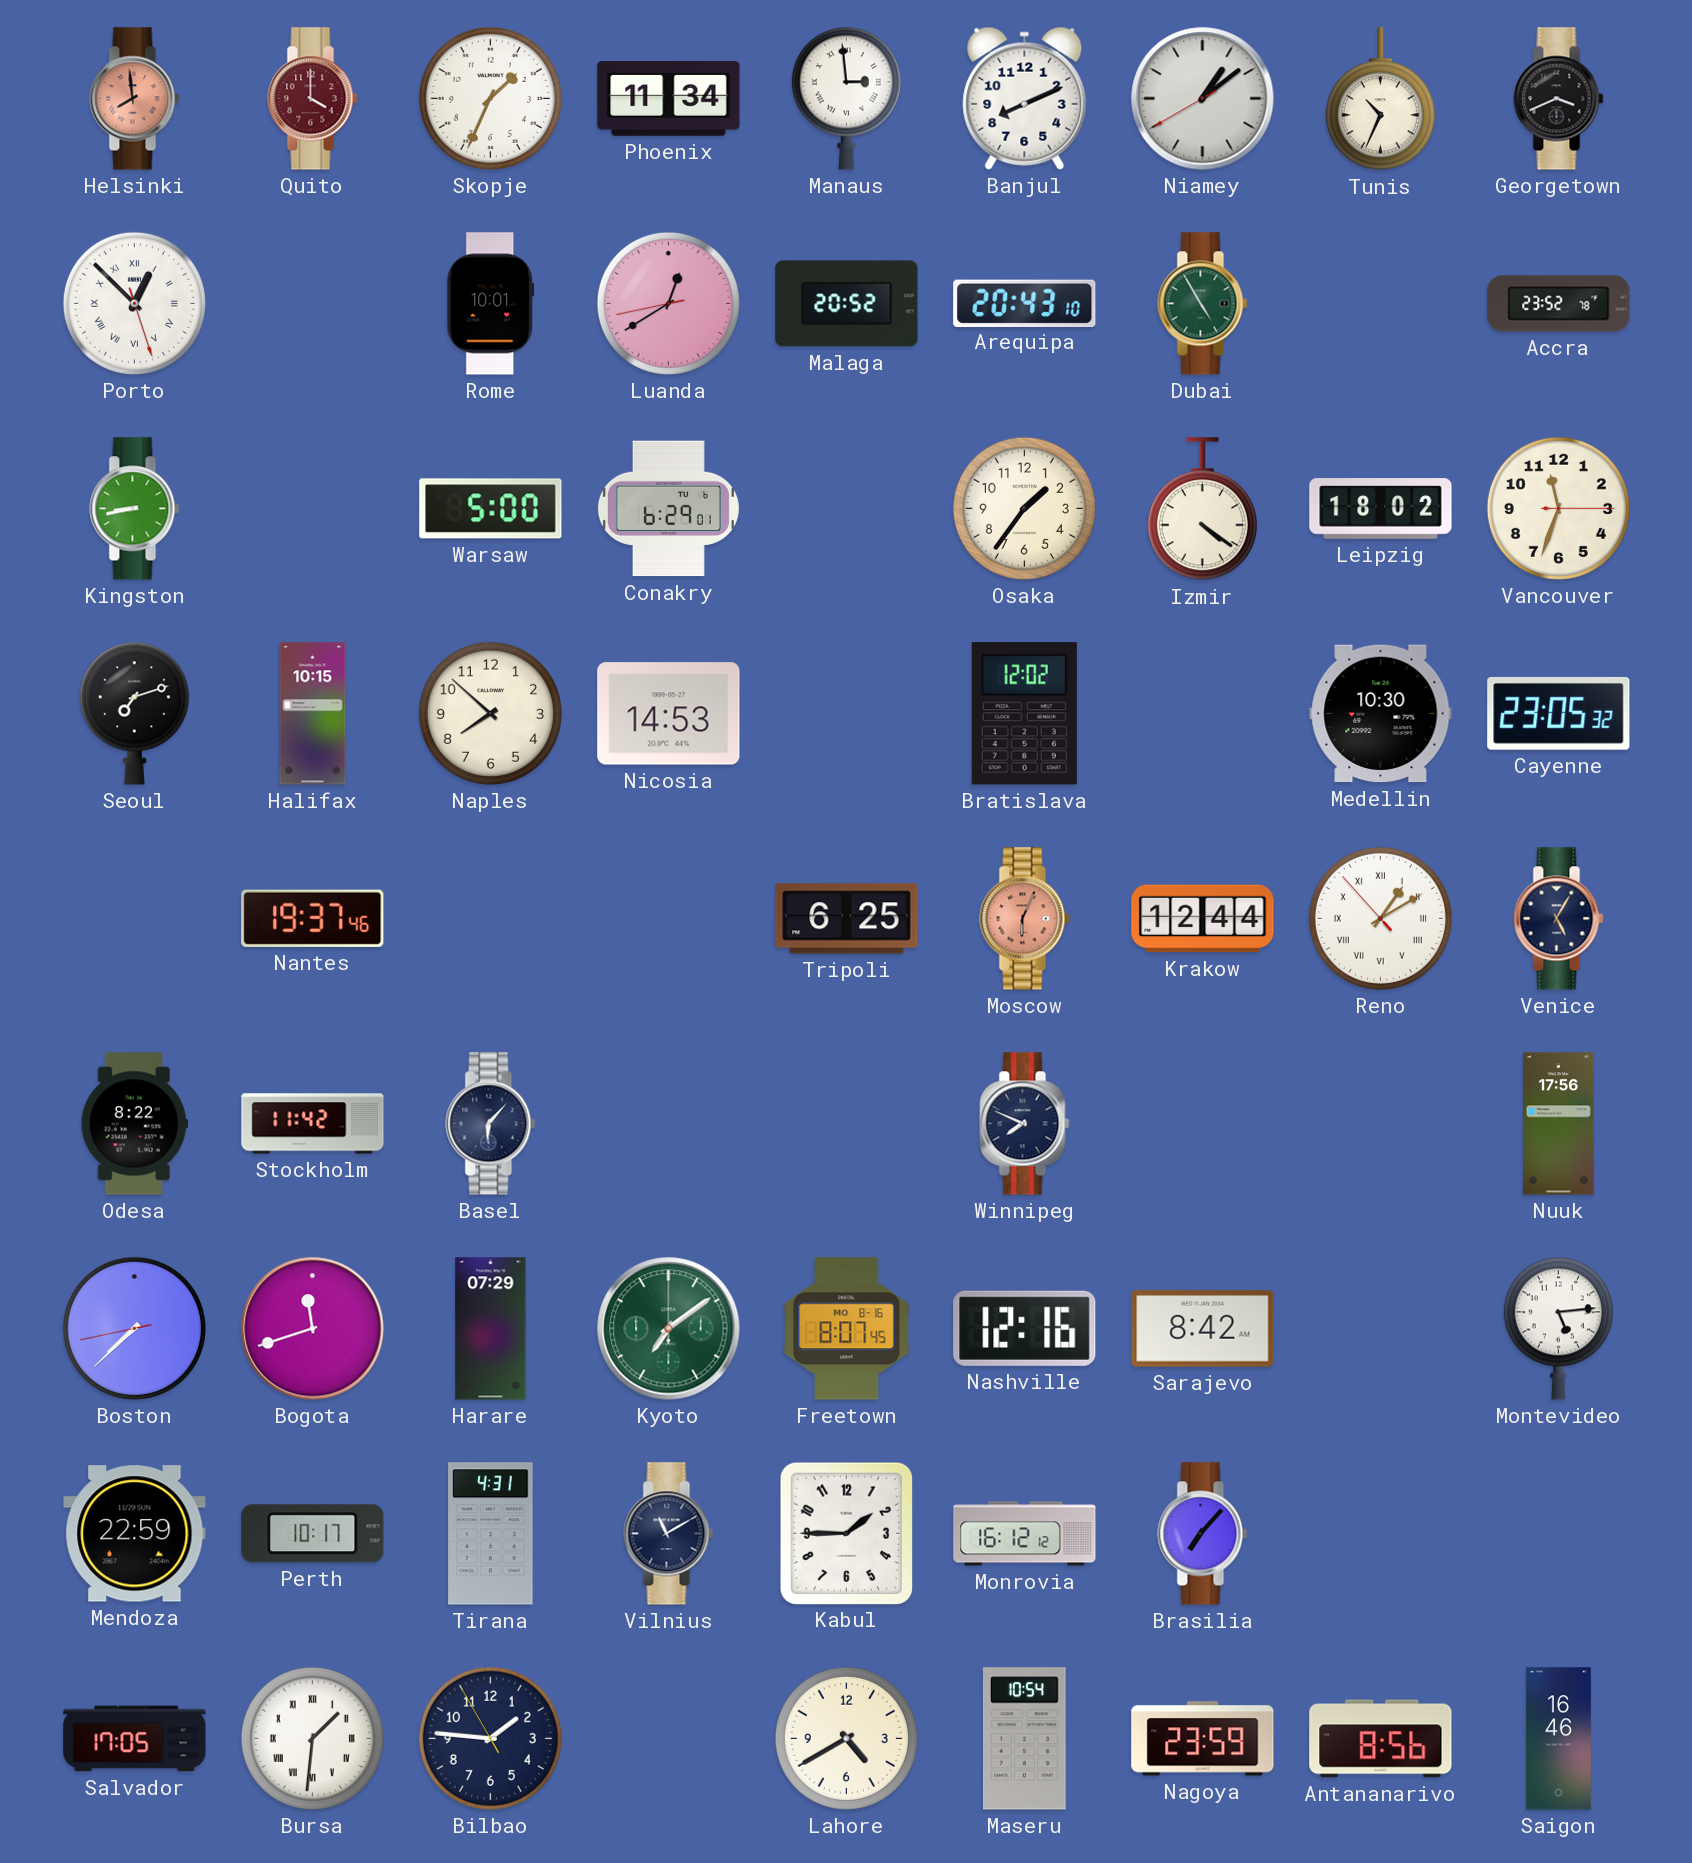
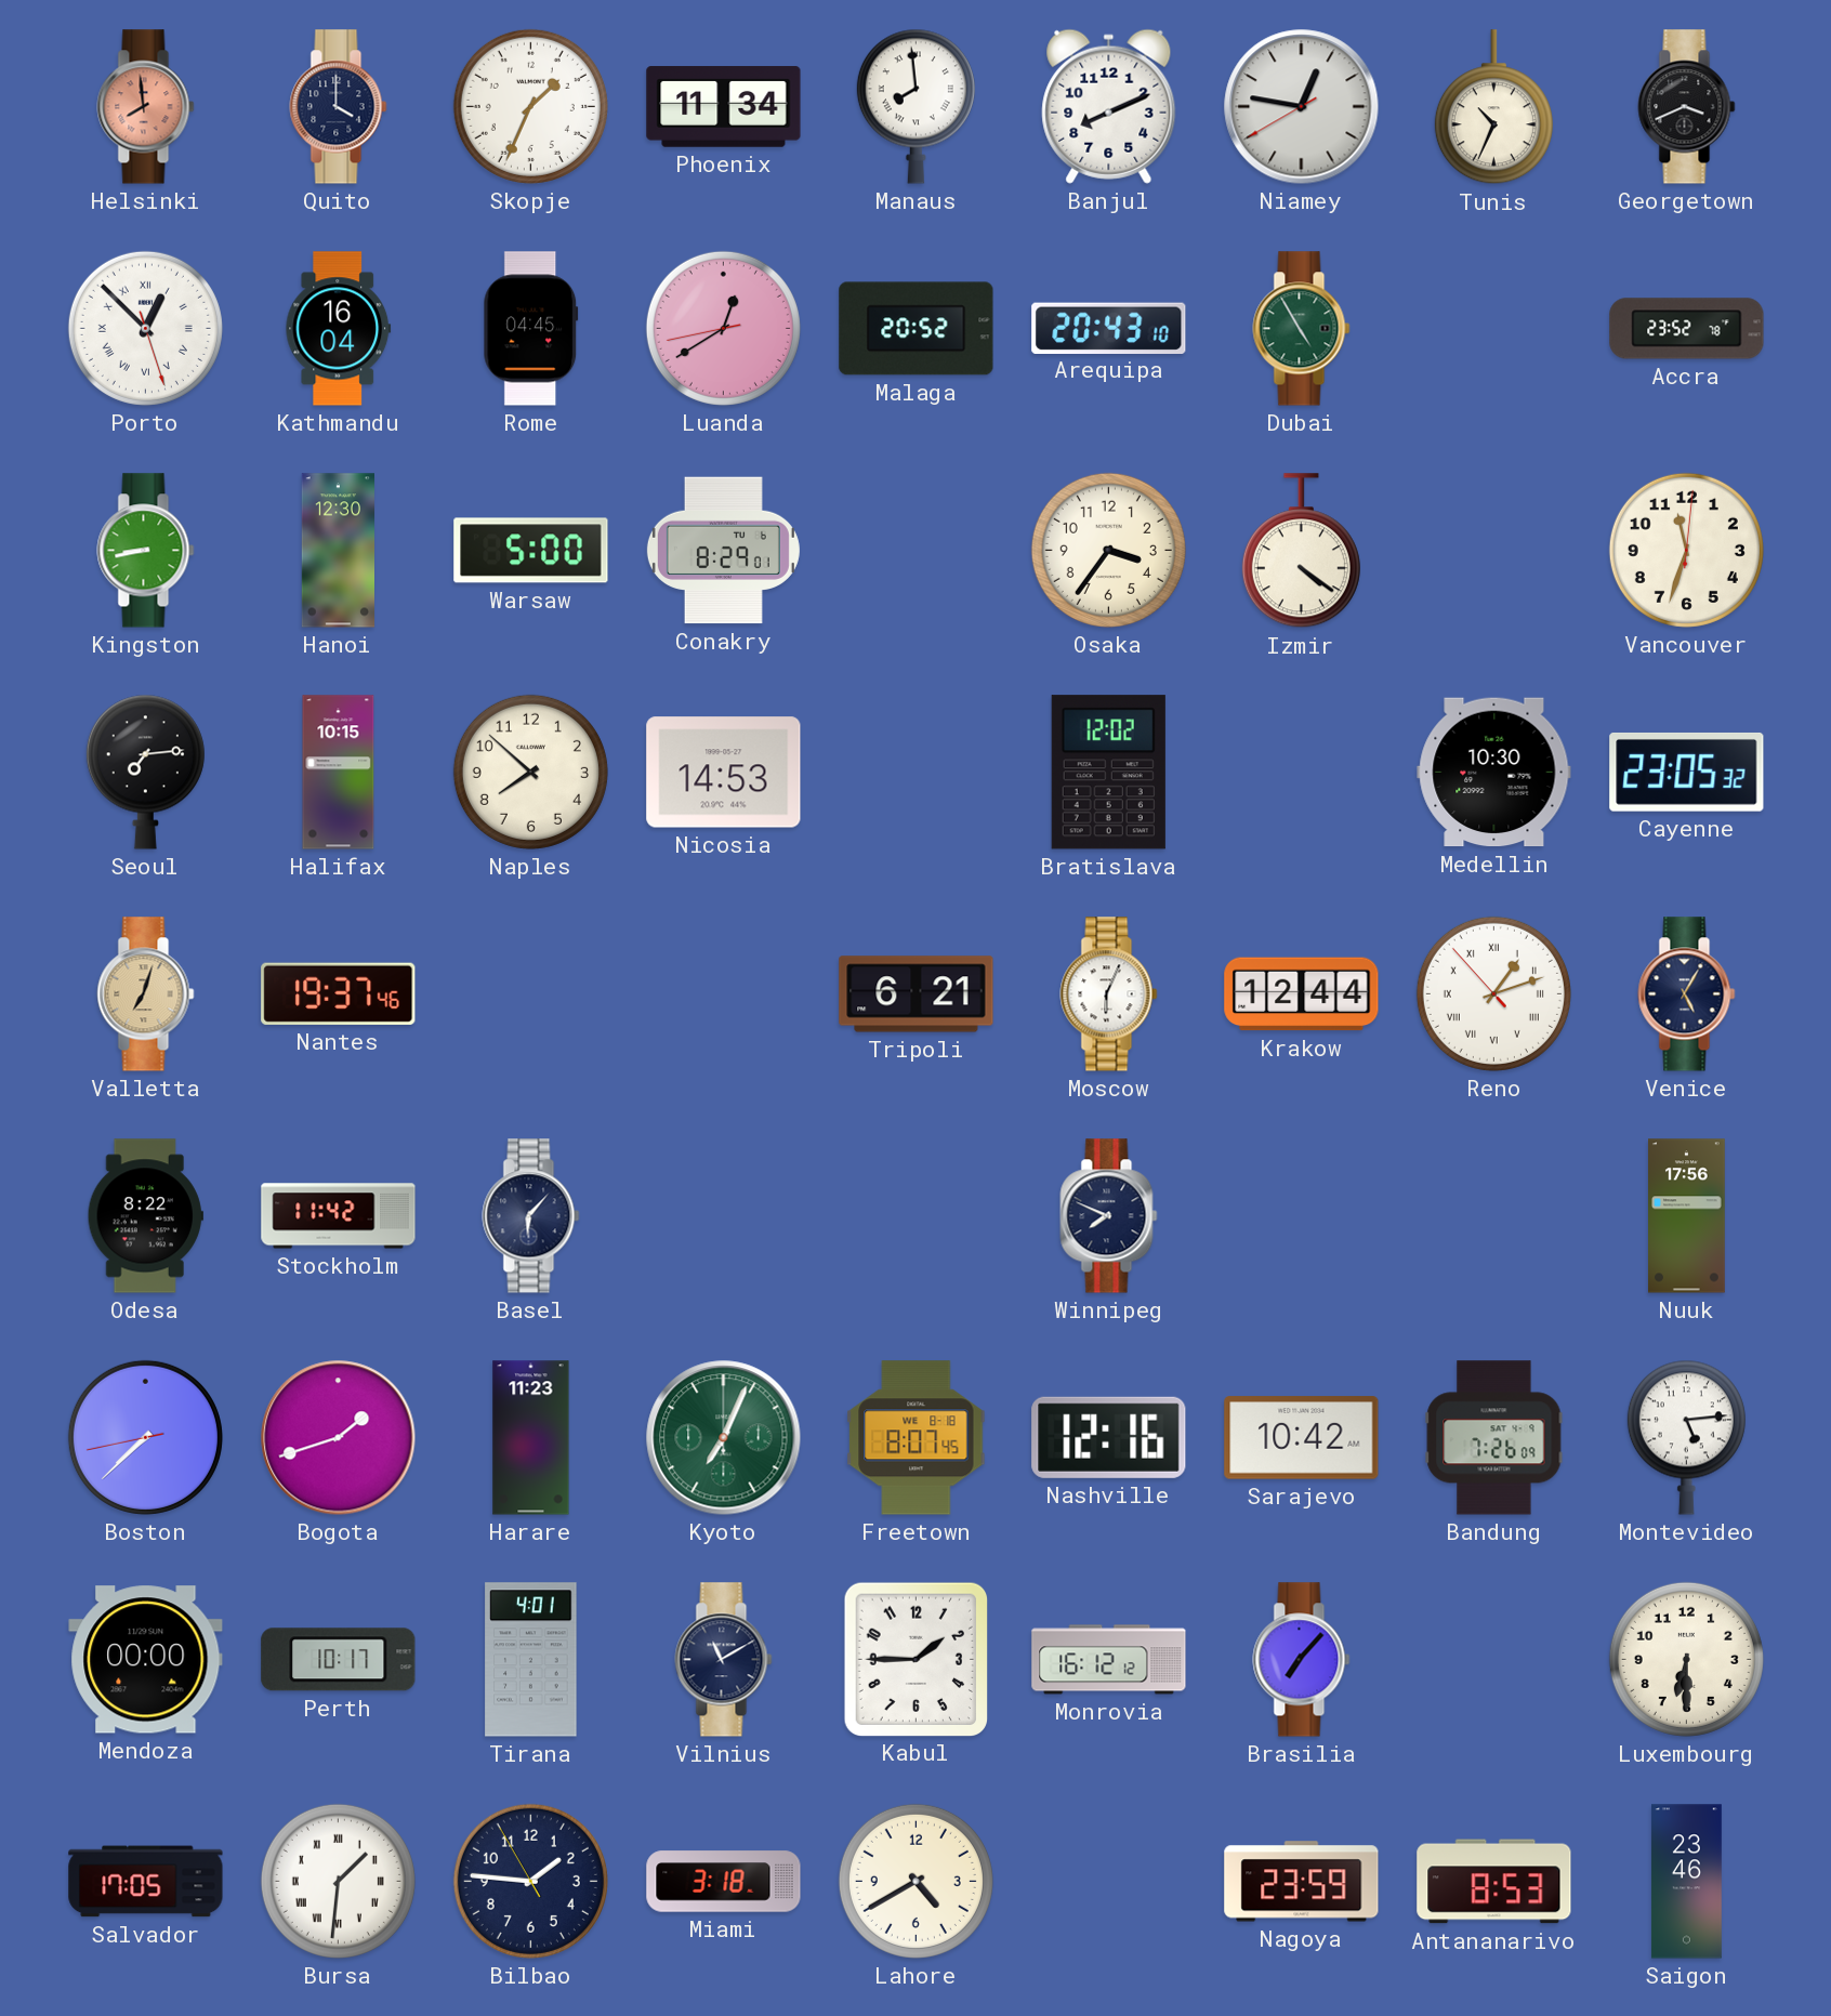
Quito dial: burgundy -> navy
Manaus: 2:59 -> 7:59
Niamey: 1:08 -> 12:46
Kathmandu: none -> 16:04
Rome: 10:01 -> 04:45
Hanoi: none -> 12:30
Conakry: 6:29 -> 8:29
Osaka: 1:36 -> 3:36
Leipzig: 18:02 -> none
Vancouver: 11:33:15 -> 11:33:01
Seoul: 7:12 -> 7:14
Valletta: none -> 7:03
Tripoli: 6:25 -> 6:21
Moscow dial: salmon -> white
Reno: 1:09 -> 1:11
Bogota: 11:42 -> 1:42
Harare: 07:29 -> 11:23
Kyoto: 7:09 -> 7:04
Freetown date: MO 8-16 -> WE 8-18
Sarajevo: 8:42 -> 10:42
Bandung: none -> 7:26
Mendoza: 22:59 -> 00:00
Tirana: 4:31 -> 4:01
Luxembourg: none -> 6:30
Miami: none -> 3:18
Maseru: 10:54 -> none
Antananarivo: 8:56 -> 8:53
Saigon: 16:46 -> 23:46
